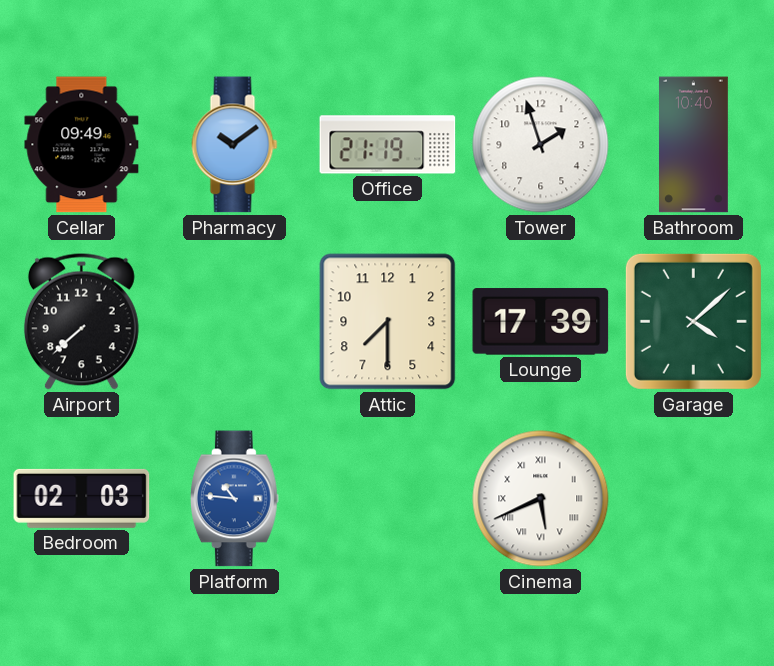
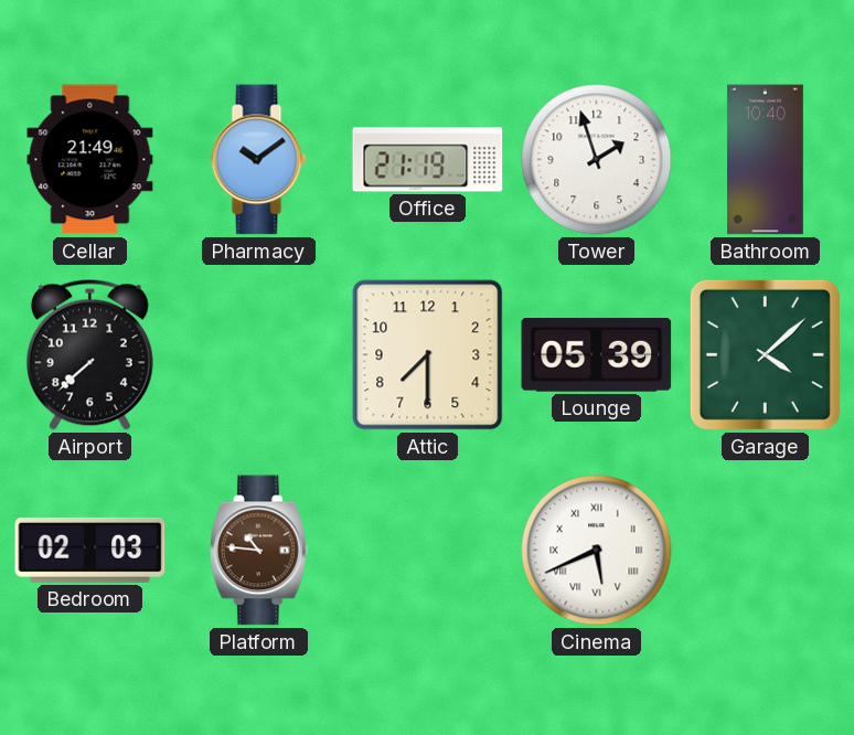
Cellar: 09:49 -> 21:49
Lounge: 17:39 -> 05:39
Platform dial: blue -> brown
